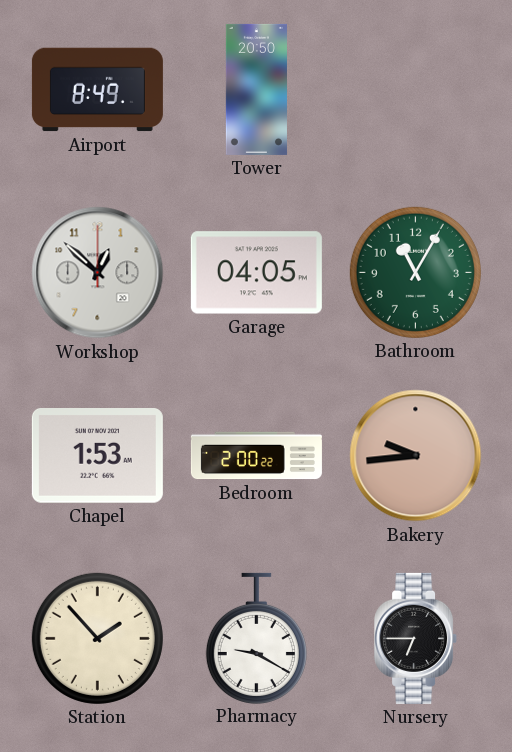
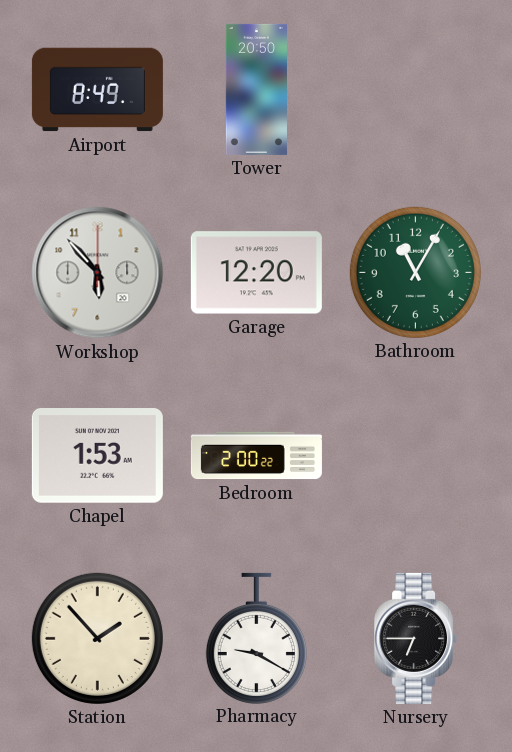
Workshop: 12:52 -> 5:53
Garage: 04:05 -> 12:20
Bakery: 9:44 -> none
